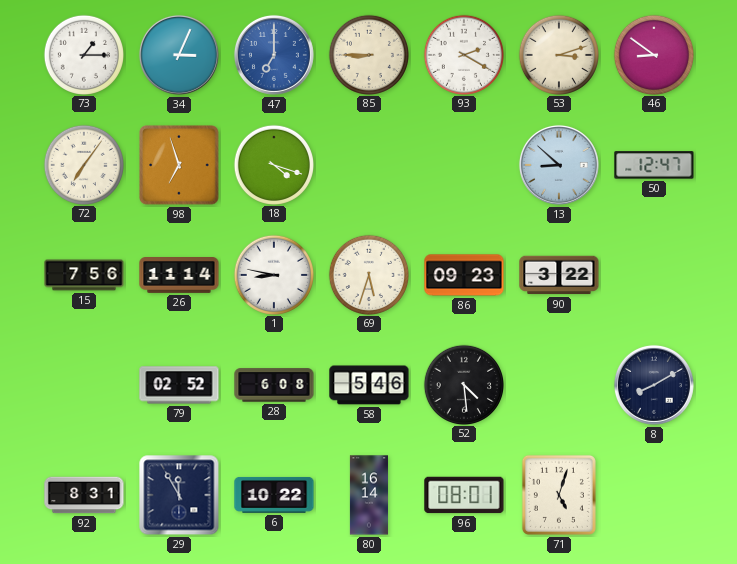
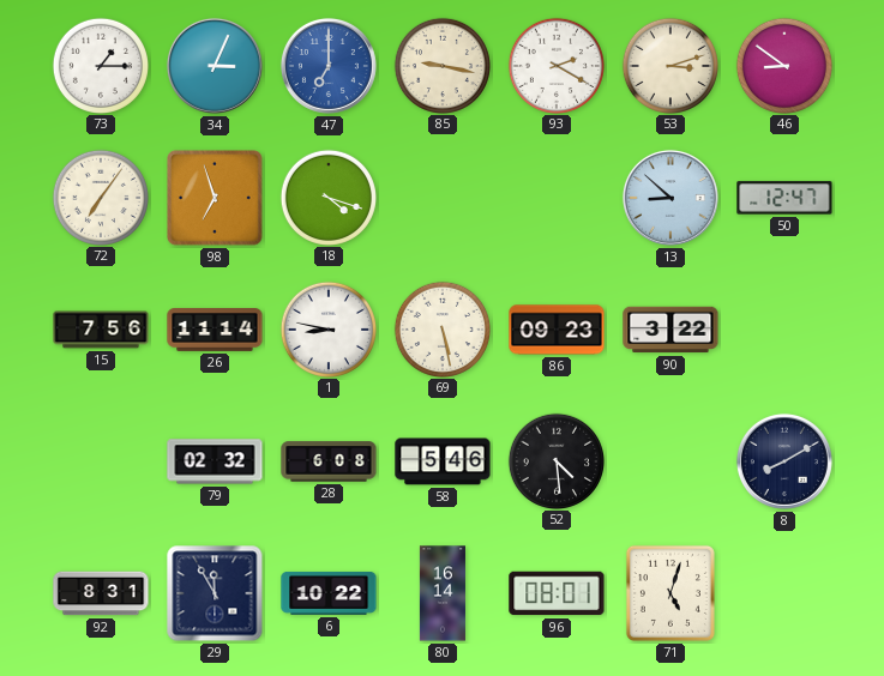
85: 8:45 -> 9:17
69: 5:33 -> 5:28
79: 02:52 -> 02:32
